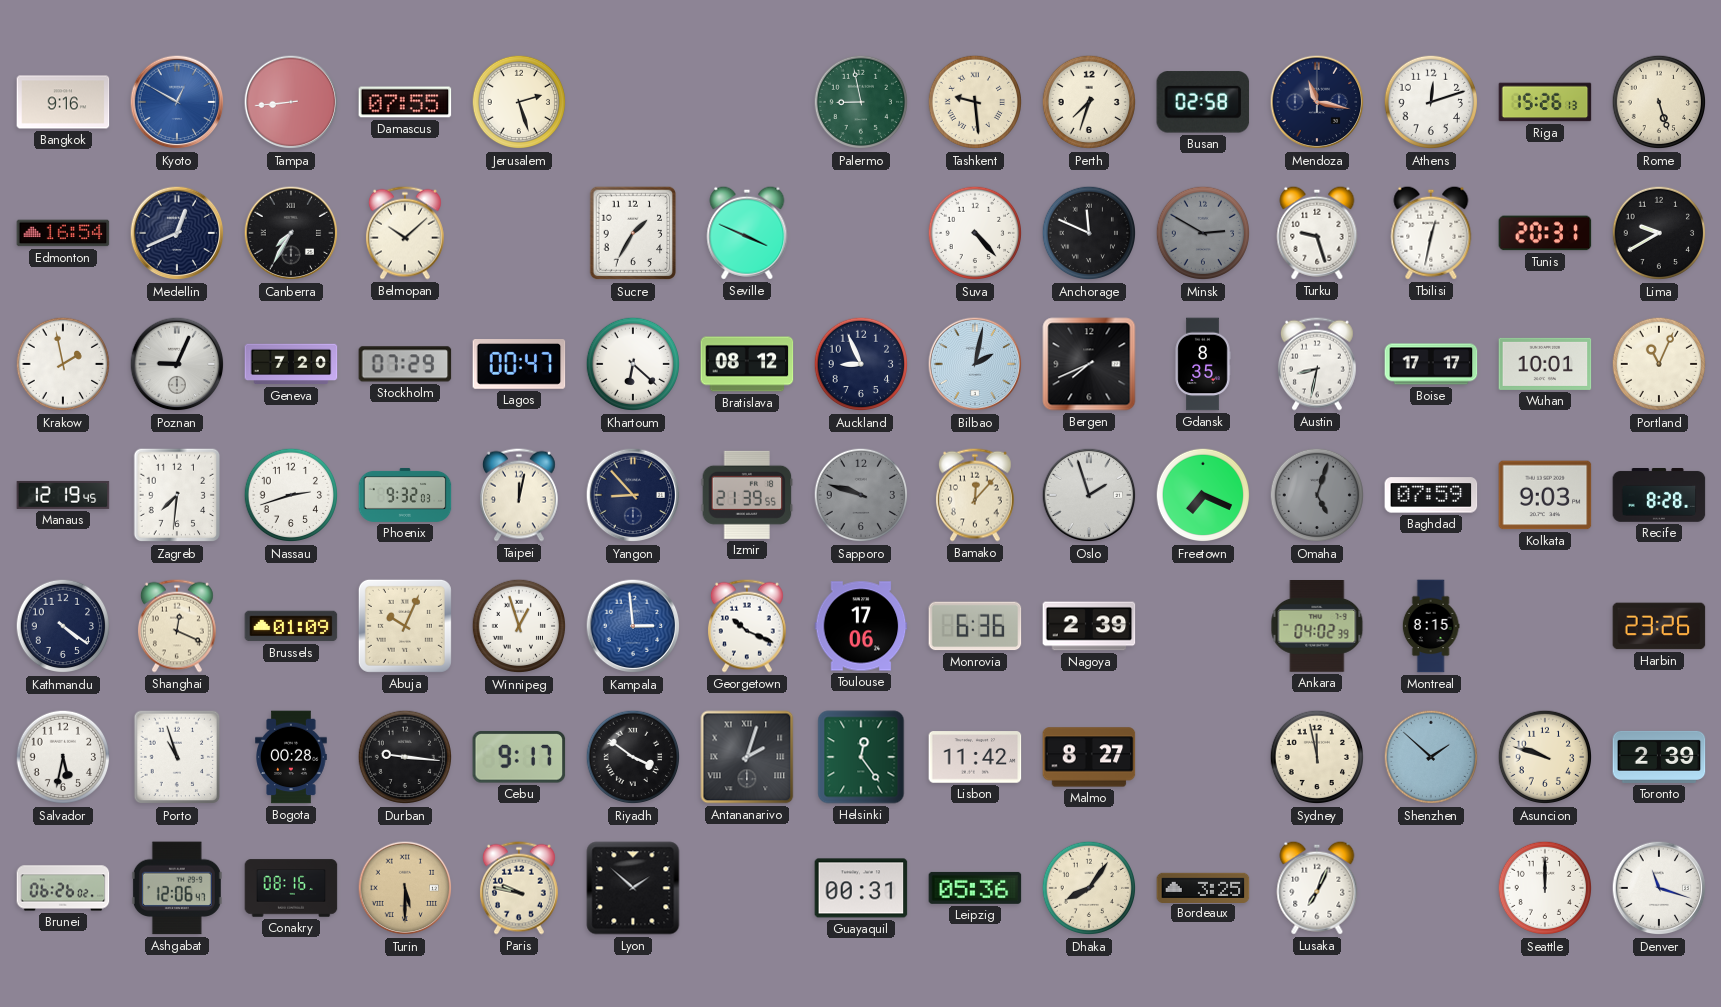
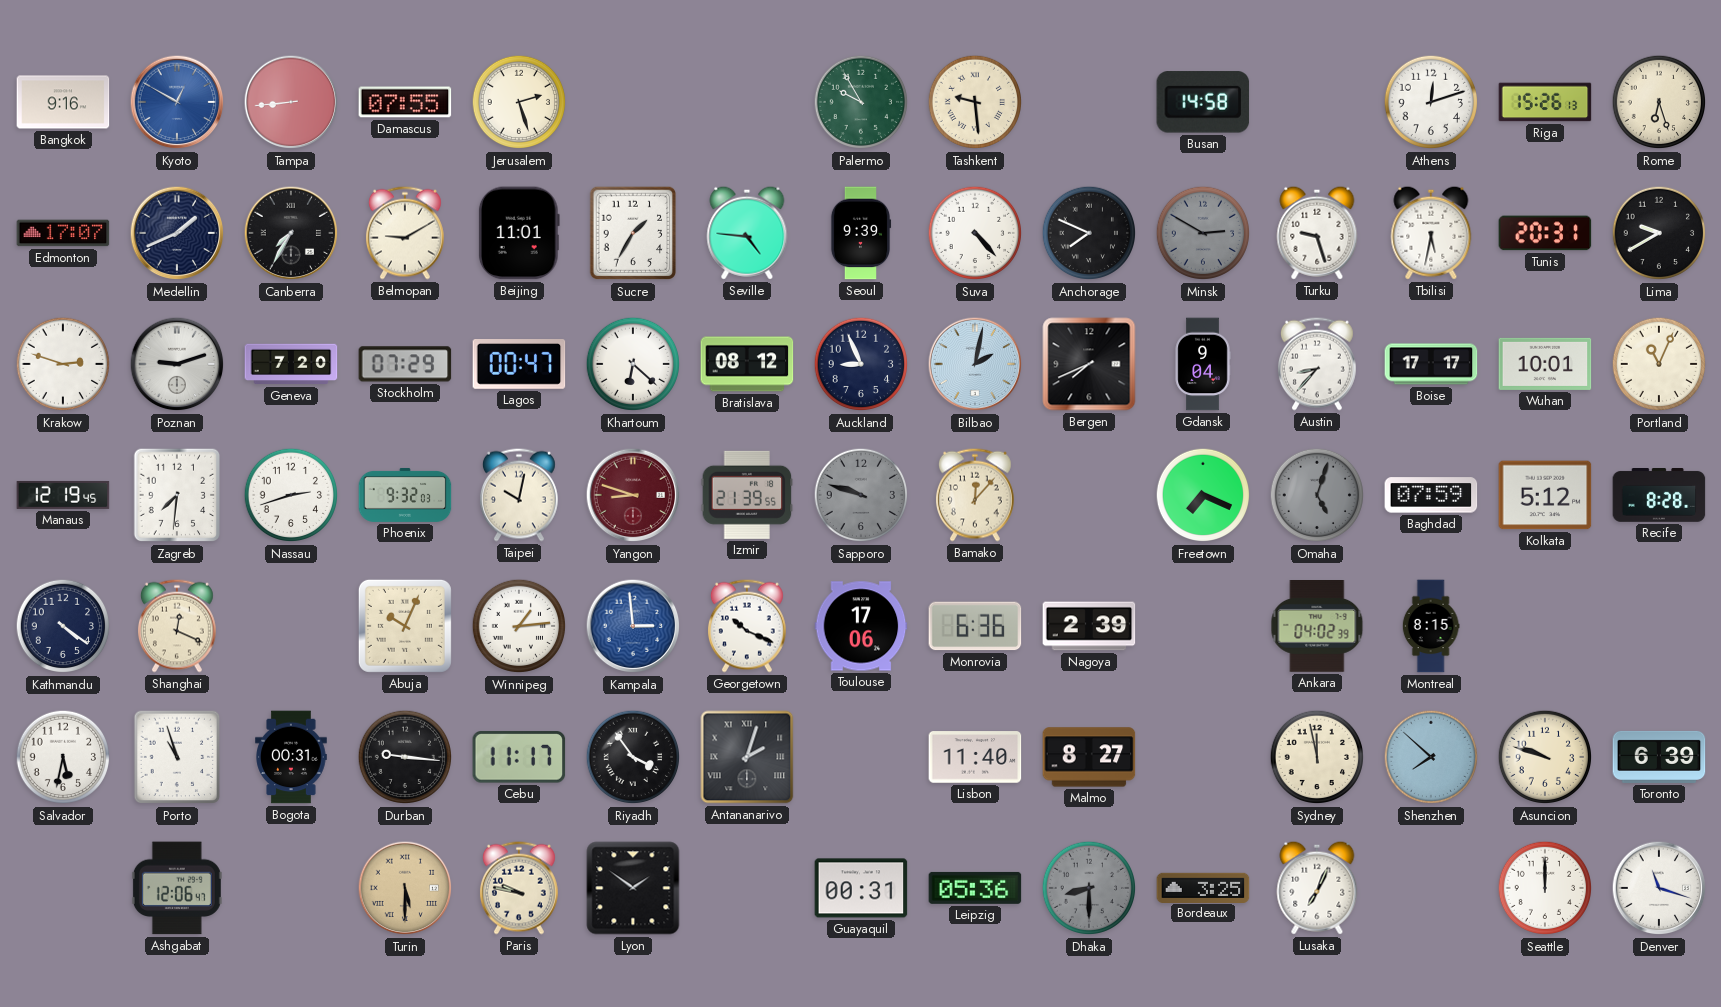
Palermo: 8:58 -> 9:55
Perth: 7:33 -> none
Busan: 02:58 -> 14:58
Mendoza: 11:17 -> none
Rome: 5:27 -> 6:27
Edmonton: 16:54 -> 17:07
Medellin: 12:41 -> 1:41
Belmopan: 10:08 -> 9:10
Beijing: none -> 11:01
Seville: 3:49 -> 4:46
Seoul: none -> 9:39
Anchorage: 11:49 -> 7:49
Tbilisi: 12:32 -> 5:32
Krakow: 1:58 -> 2:48
Poznan: 9:04 -> 9:12
Gdansk: 8:35 -> 9:04
Austin: 8:32 -> 8:37
Taipei: 12:02 -> 10:02
Yangon: 8:53 -> 8:48
Yangon dial: navy -> burgundy
Oslo: 1:57 -> none
Kolkata: 9:03 -> 5:12
Brussels: 01:09 -> none
Winnipeg: 12:57 -> 1:14
Harbin: 23:26 -> none
Bogota: 00:28 -> 00:31
Cebu: 9:17 -> 11:17
Riyadh: 3:51 -> 3:54
Helsinki: 12:24 -> none
Lisbon: 11:42 -> 11:40
Shenzhen: 1:52 -> 7:52
Toronto: 2:39 -> 6:39
Brunei: 06:26 -> none
Conakry: 08:16 -> none
Lyon: 1:52 -> 1:51
Dhaka: 8:06 -> 8:30
Dhaka dial: cream -> grey
